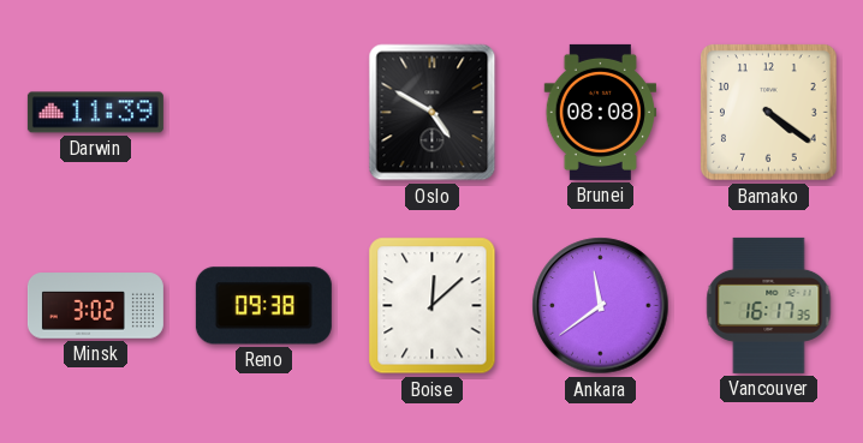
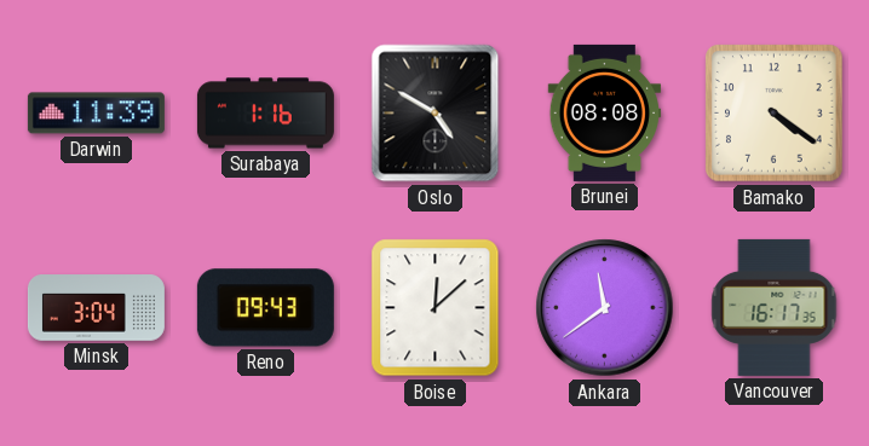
Surabaya: none -> 1:16
Minsk: 3:02 -> 3:04
Reno: 09:38 -> 09:43
